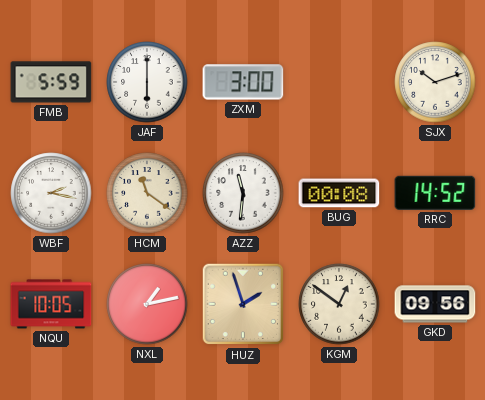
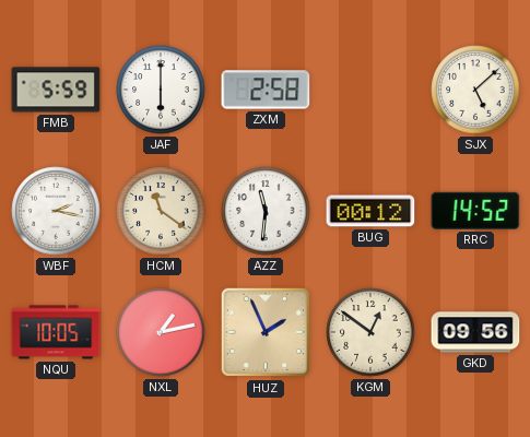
ZXM: 3:00 -> 2:58
SJX: 10:12 -> 5:08
BUG: 00:08 -> 00:12
HUZ: 1:57 -> 1:56
